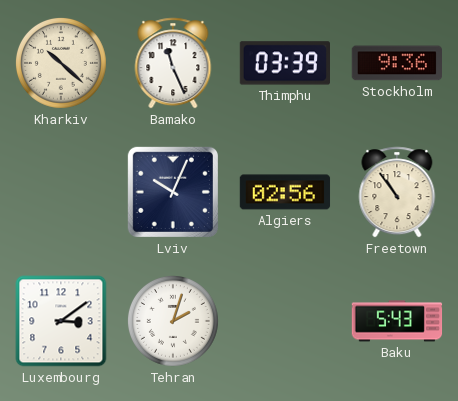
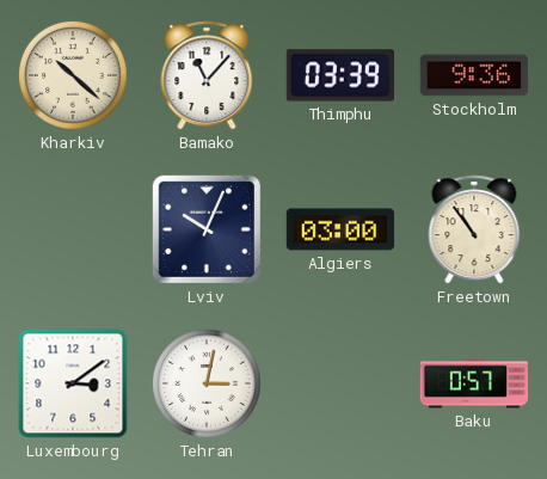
Bamako: 11:26 -> 11:07
Algiers: 02:56 -> 03:00
Tehran: 2:03 -> 3:02
Baku: 5:43 -> 0:57
